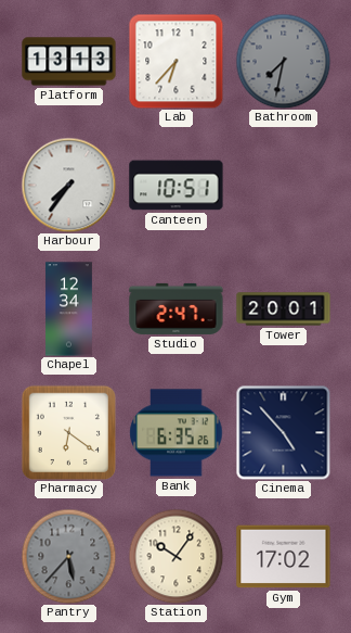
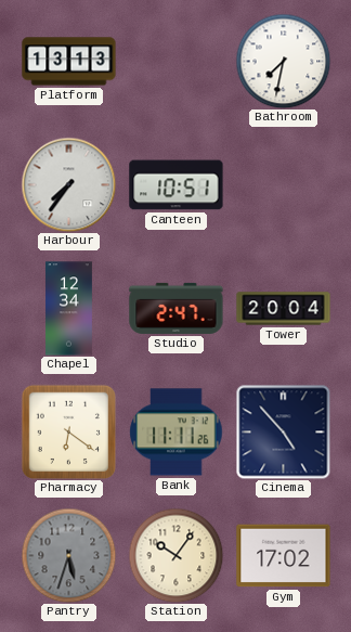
Lab: 6:37 -> none
Bathroom dial: grey -> white
Tower: 20:01 -> 20:04
Bank: 6:35 -> 11:11
Pantry: 5:37 -> 5:33
